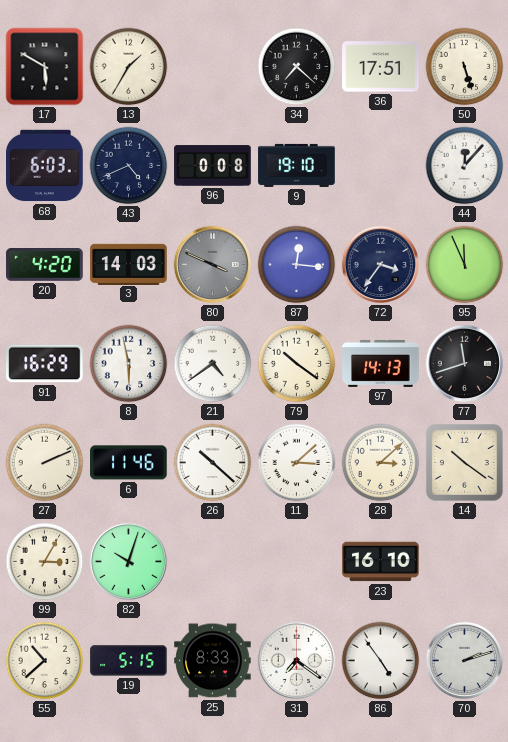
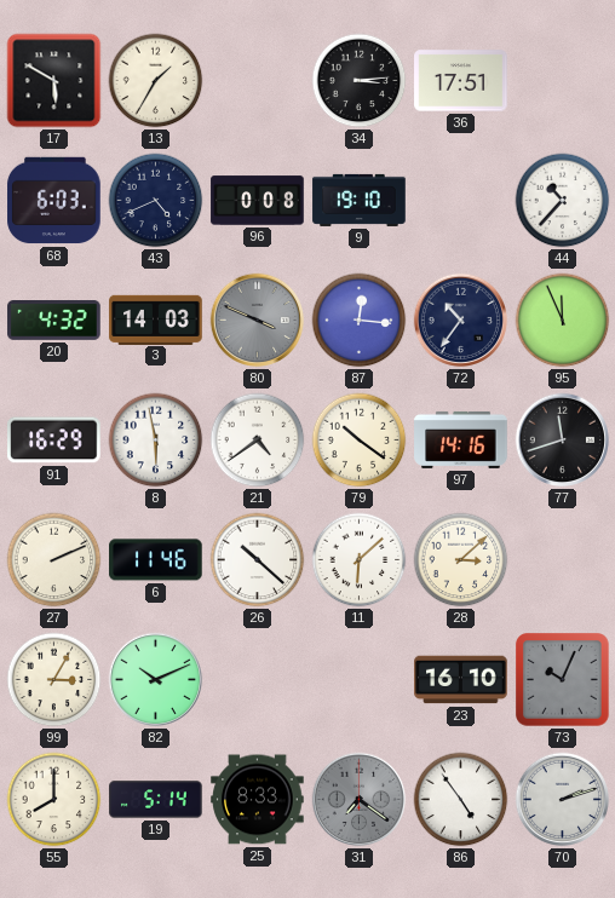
34: 7:22 -> 3:14
50: 5:27 -> none
44: 12:07 -> 10:37
20: 4:20 -> 4:32
72: 3:36 -> 10:36
97: 14:13 -> 14:16
11: 3:08 -> 6:08
14: 10:21 -> none
82: 10:03 -> 10:11
73: none -> 10:04
55: 10:38 -> 8:00
19: 5:15 -> 5:14
31 dial: white -> grey
